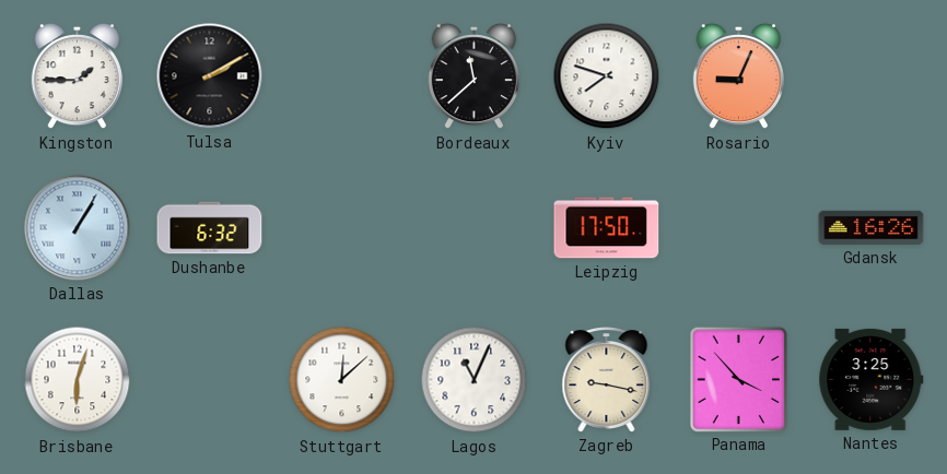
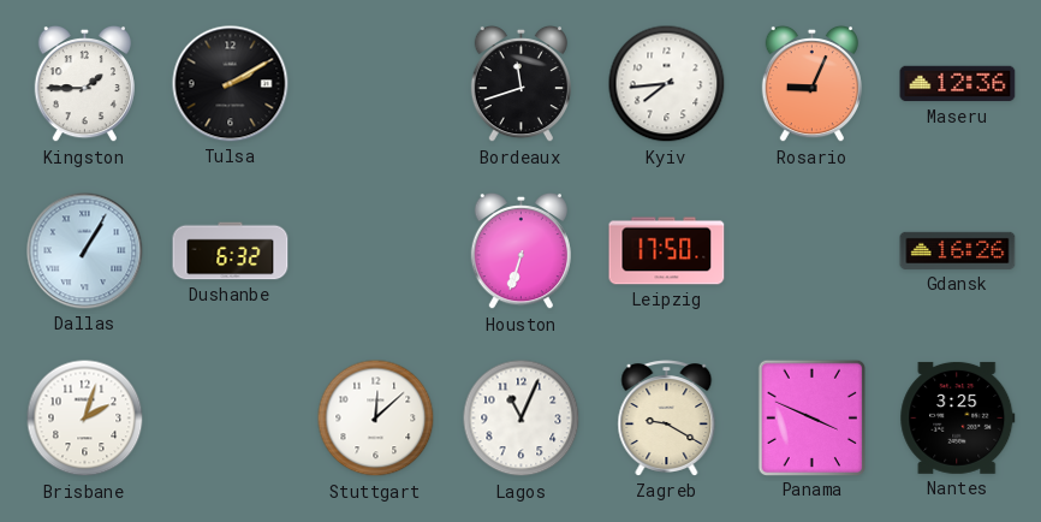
Bordeaux: 11:38 -> 11:42
Kyiv: 7:48 -> 7:44
Maseru: none -> 12:36
Houston: none -> 6:33
Brisbane: 6:03 -> 2:03
Zagreb: 9:17 -> 9:20
Panama: 3:53 -> 3:49
